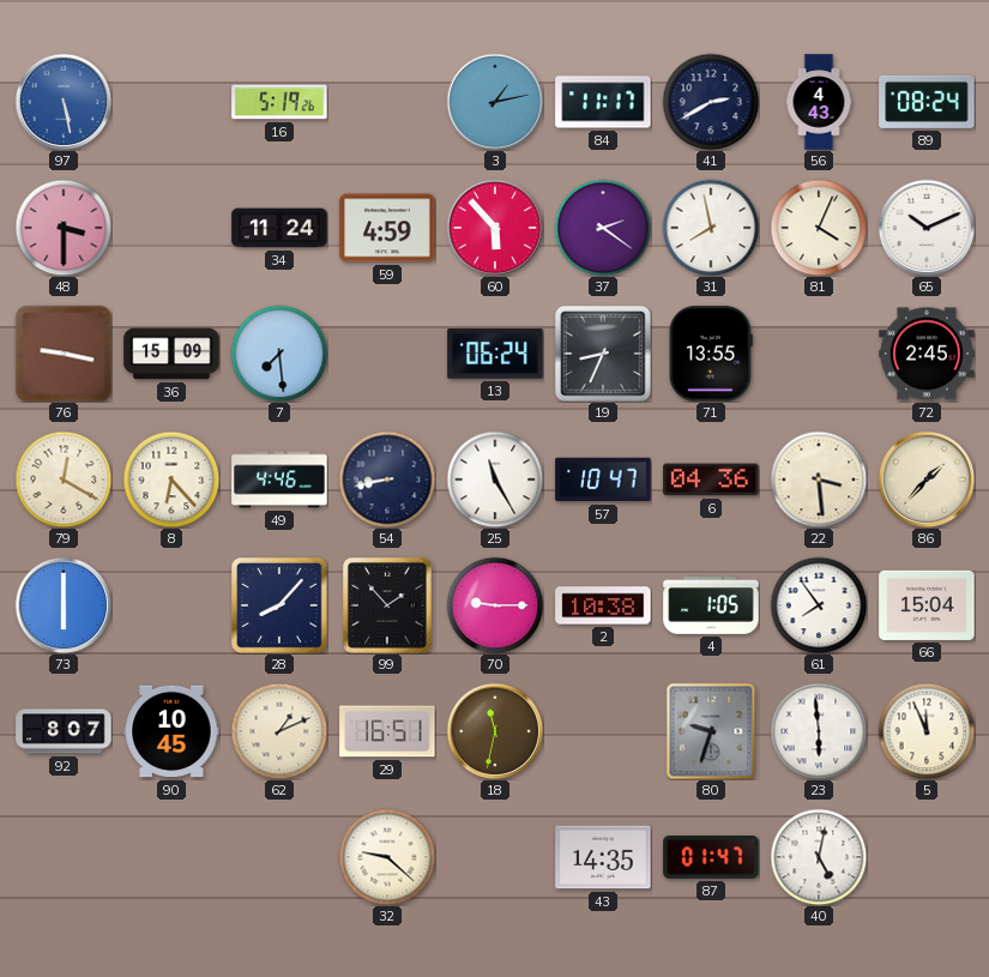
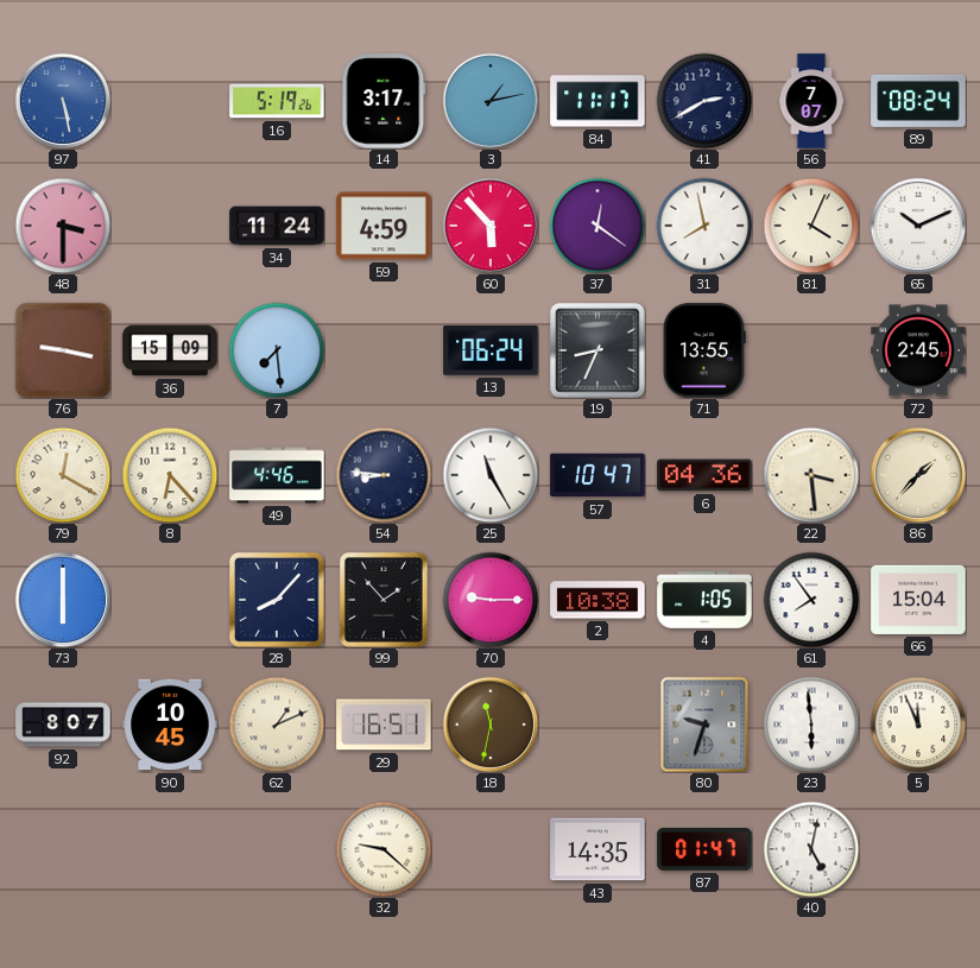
14: none -> 3:17
56: 4:43 -> 7:07
37: 2:21 -> 12:21
54: 8:43 -> 8:46
